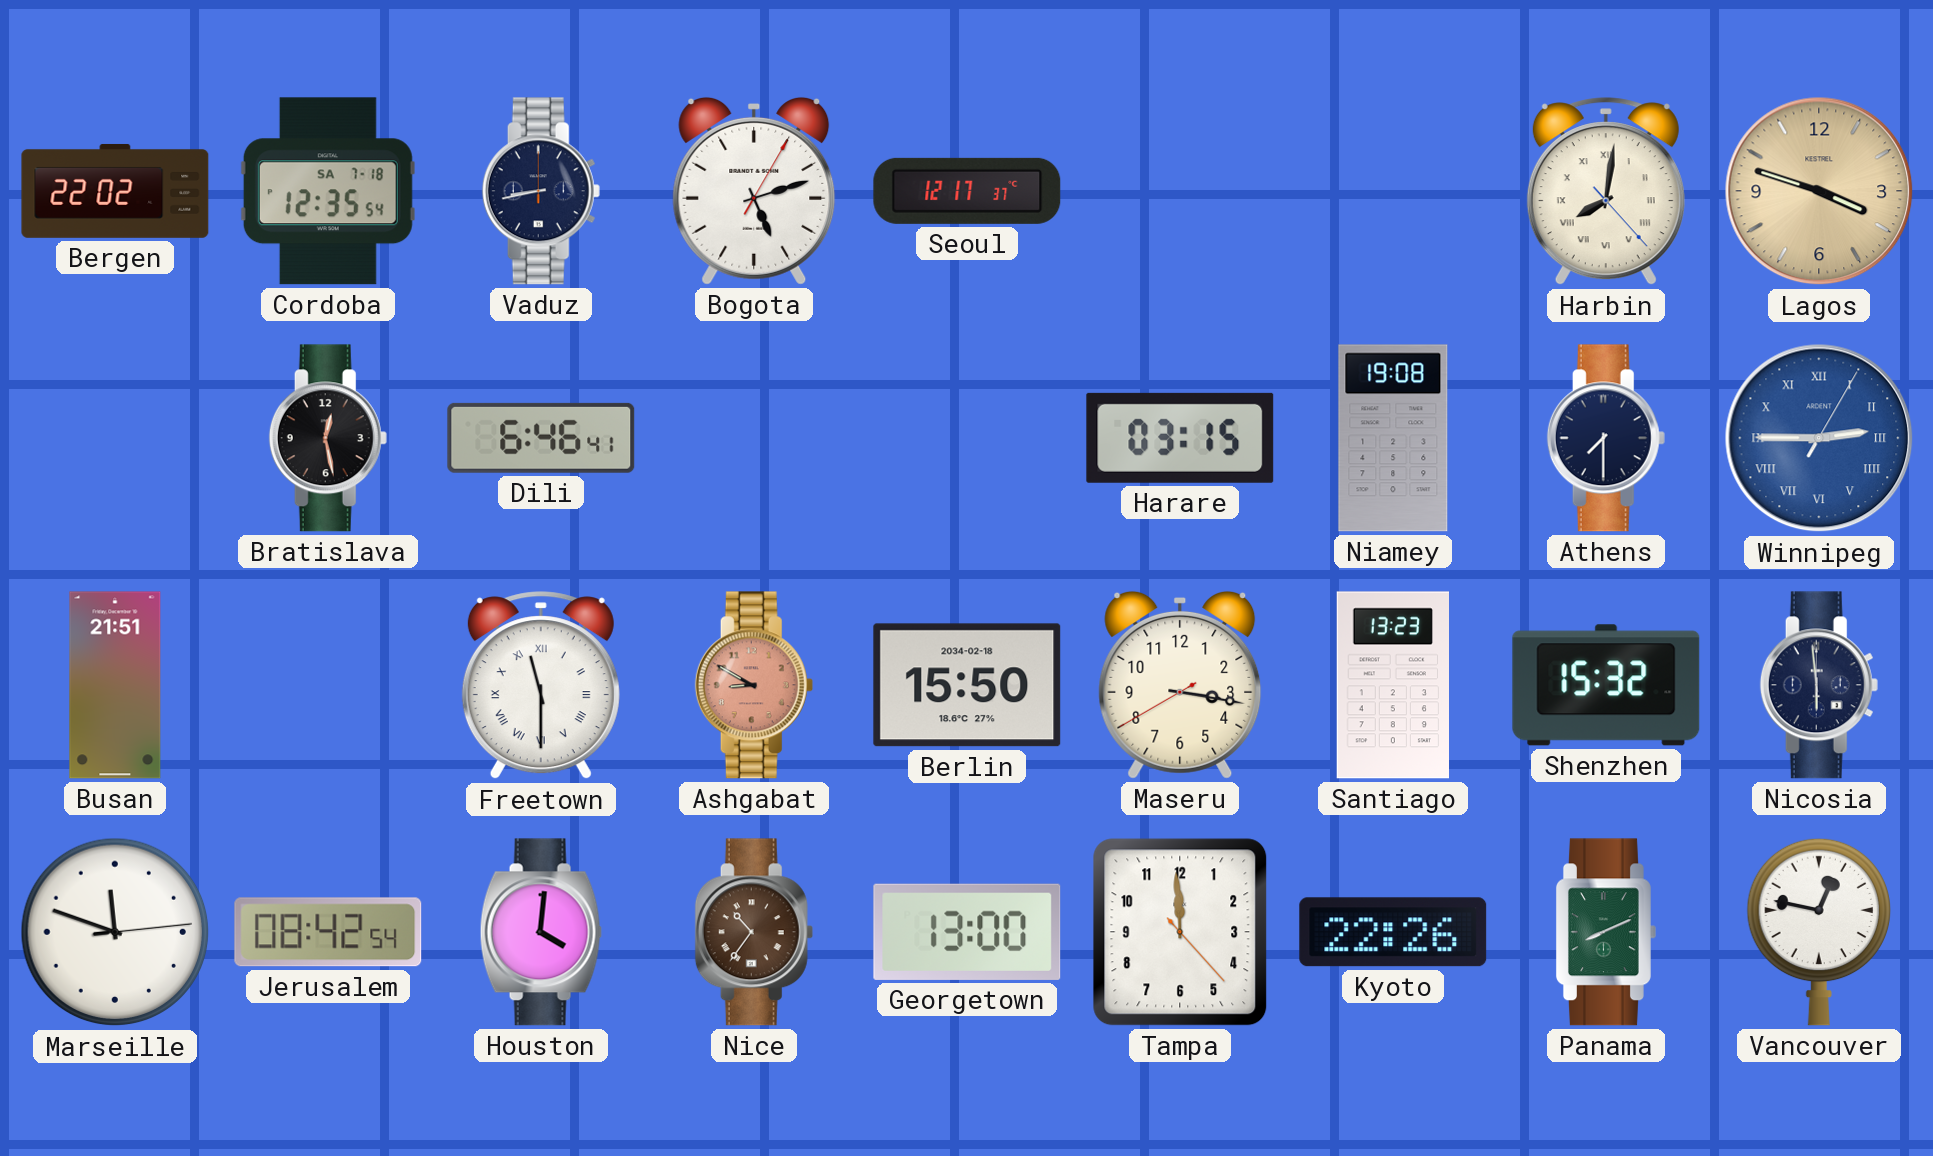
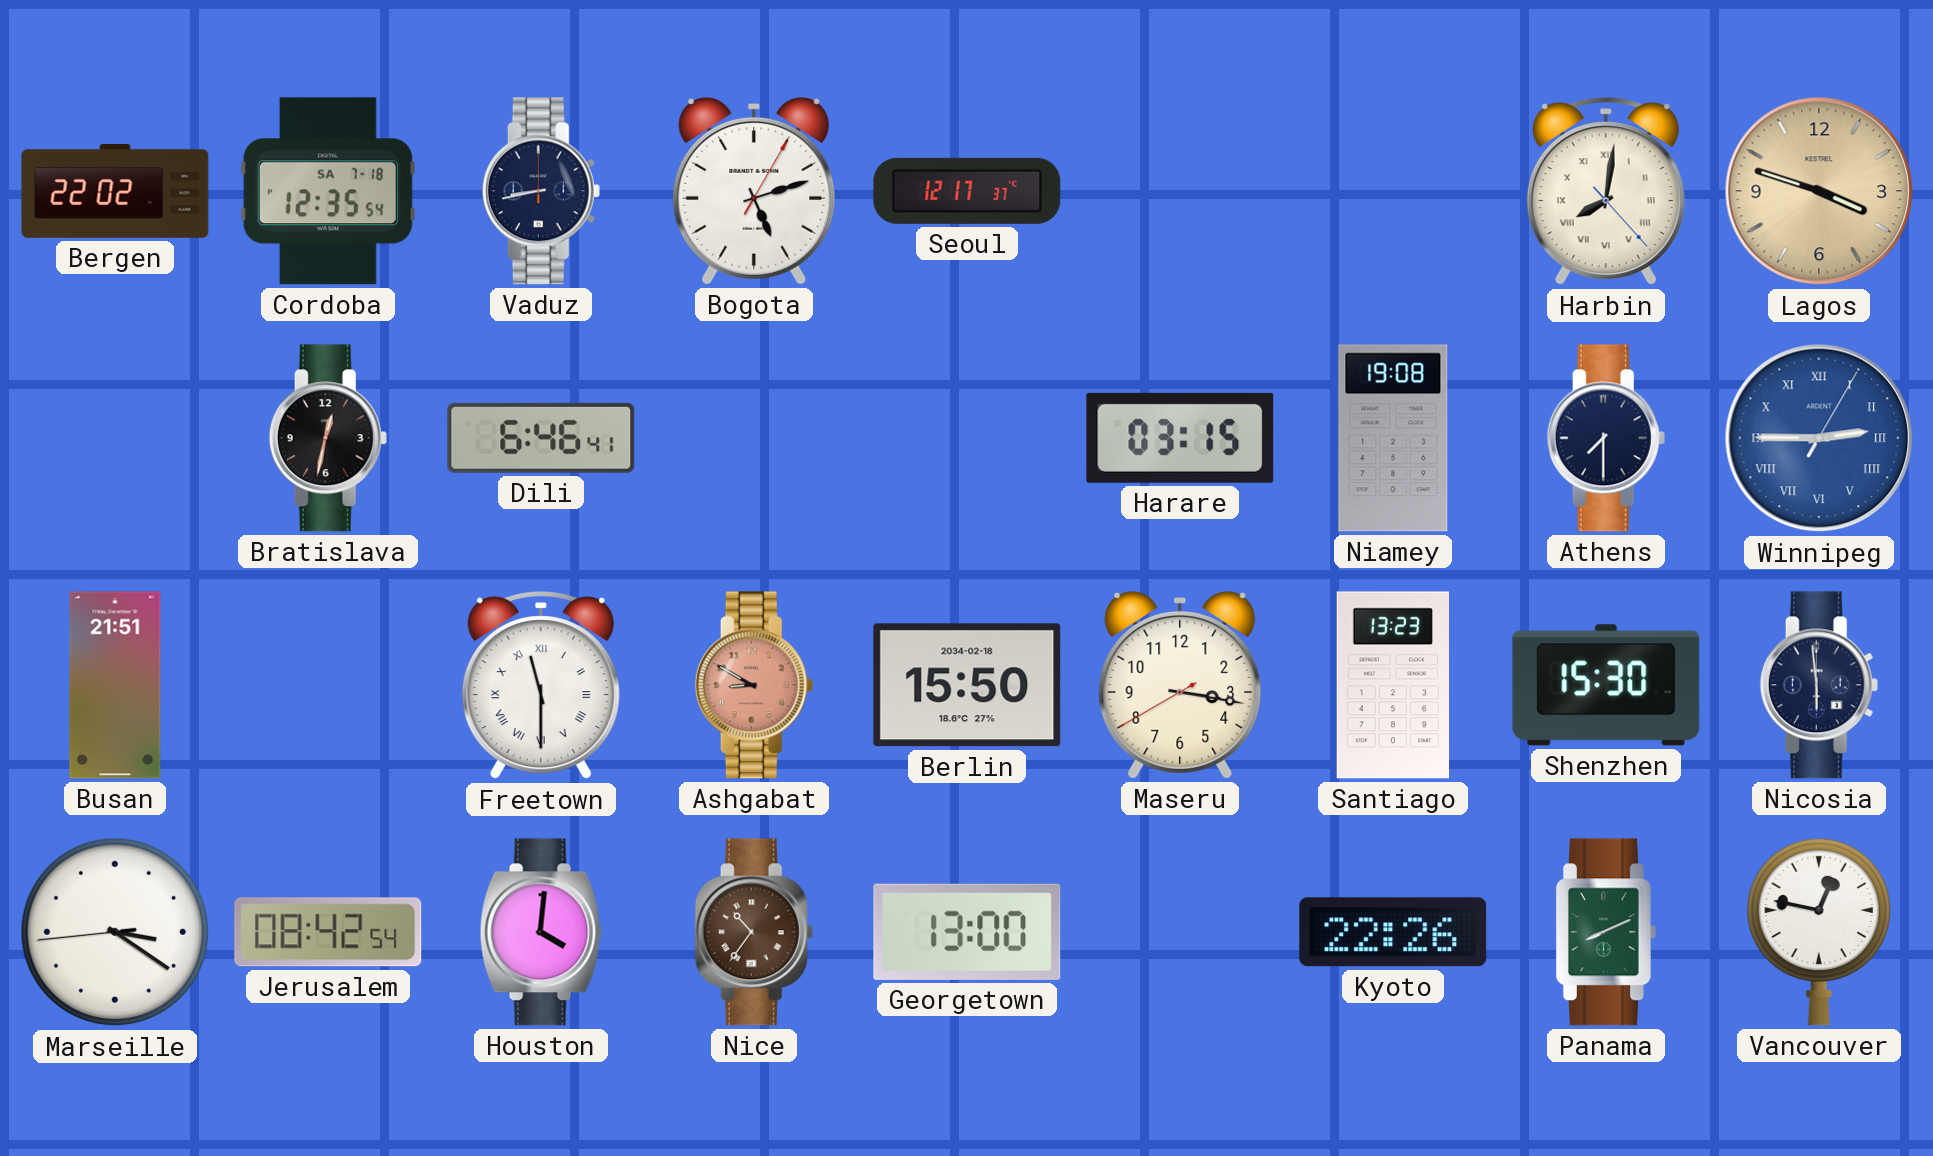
Bratislava: 12:28 -> 12:32
Shenzhen: 15:32 -> 15:30
Marseille: 11:48 -> 3:20
Tampa: 11:59 -> none
